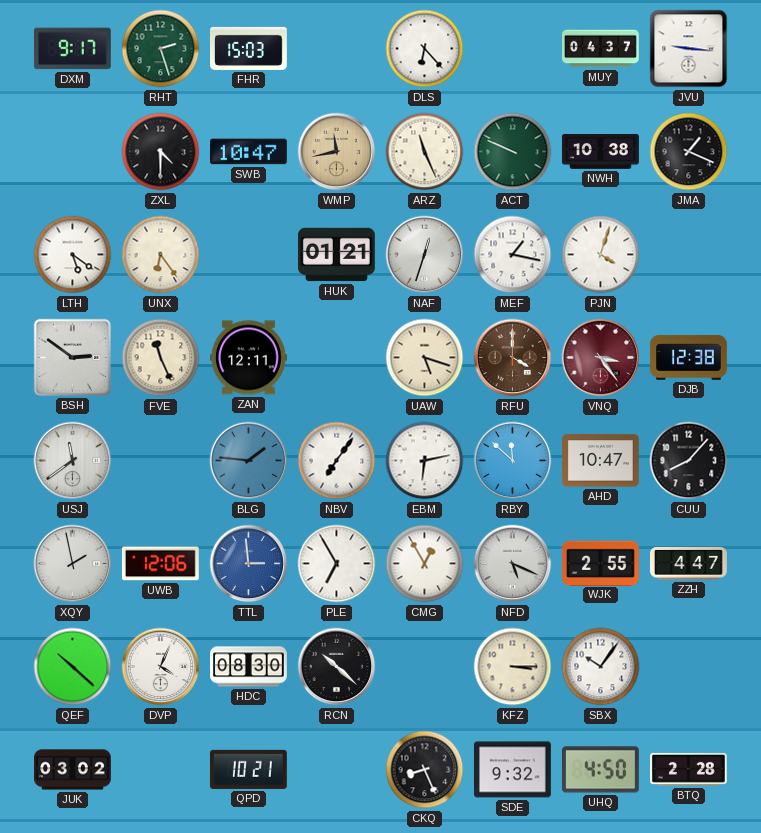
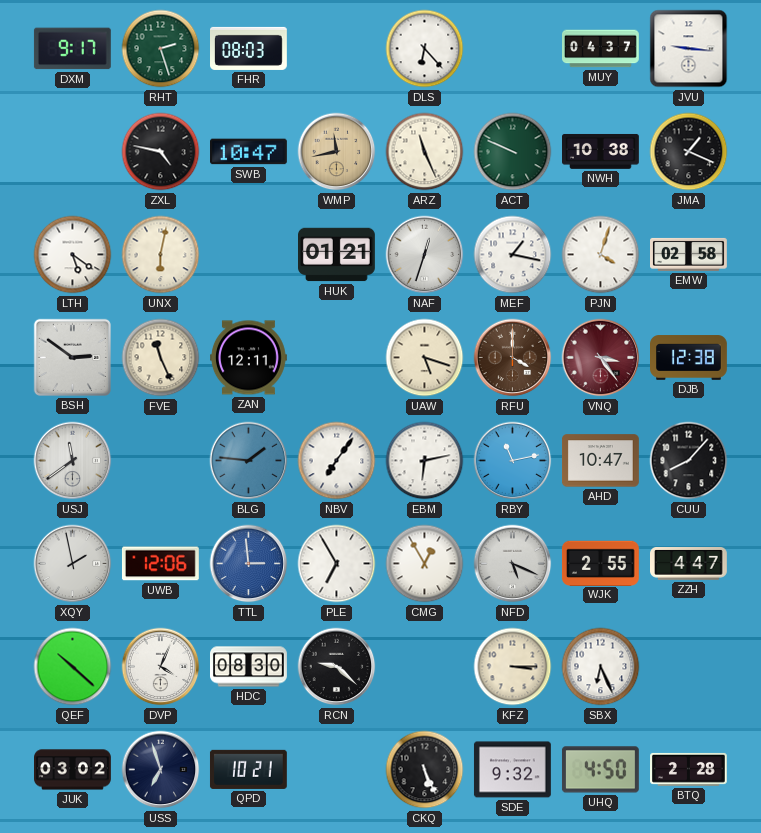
FHR: 15:03 -> 08:03
ZXL: 4:30 -> 4:47
UNX: 6:24 -> 6:02
EMW: none -> 02:58
RBY: 11:52 -> 11:13
RCN: 10:22 -> 9:22
SBX: 10:06 -> 6:26
USS: none -> 6:57
CKQ: 8:26 -> 5:26
